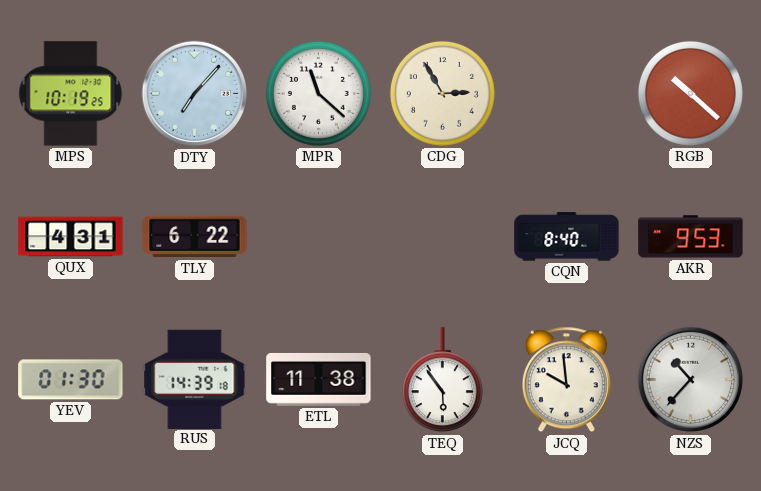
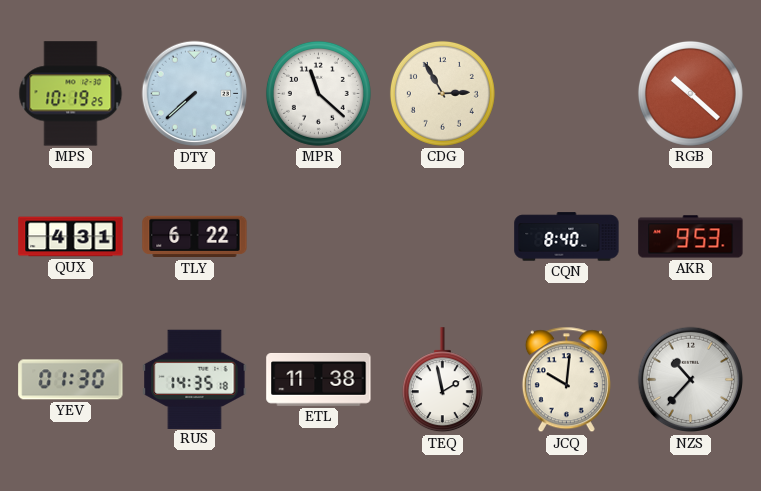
DTY: 7:07 -> 7:38
RUS: 14:39 -> 14:35
TEQ: 5:54 -> 1:58
JCQ: 9:59 -> 10:01
